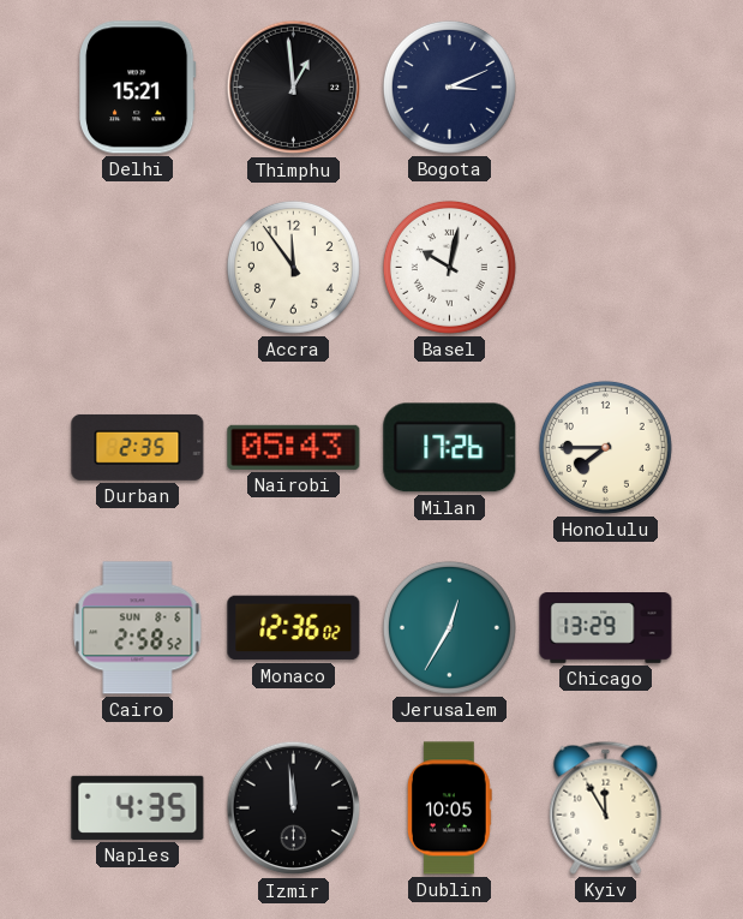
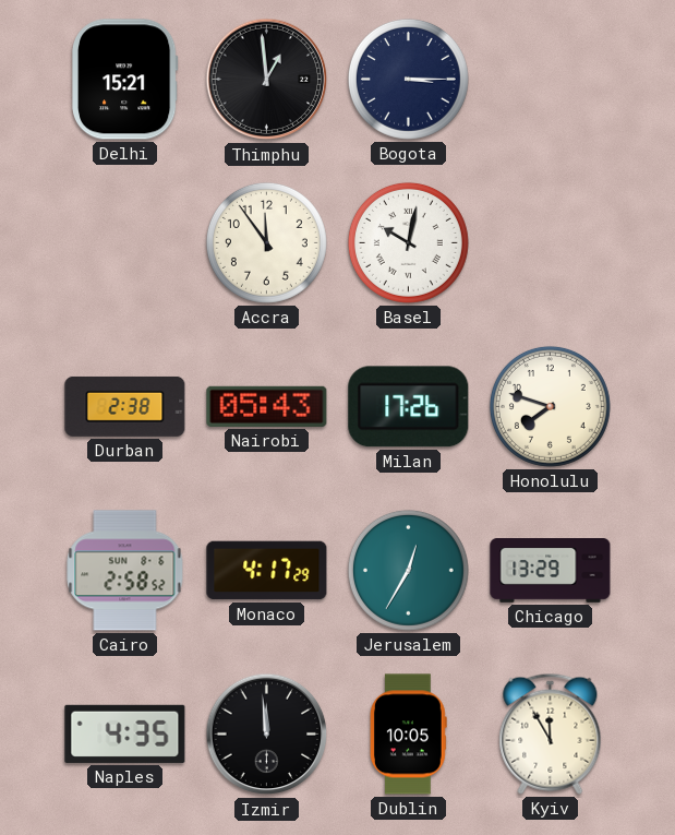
Bogota: 3:11 -> 3:15
Durban: 2:35 -> 2:38
Honolulu: 7:45 -> 7:48
Monaco: 12:36 -> 4:17
